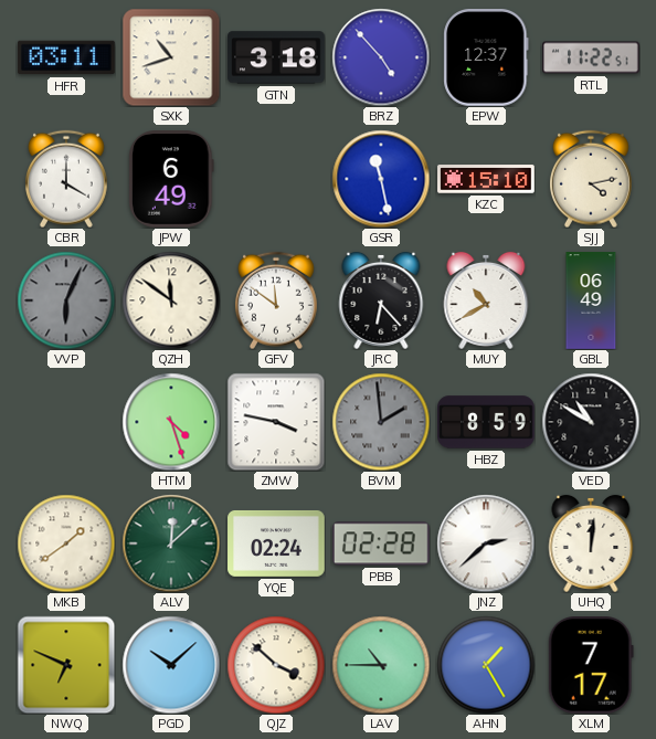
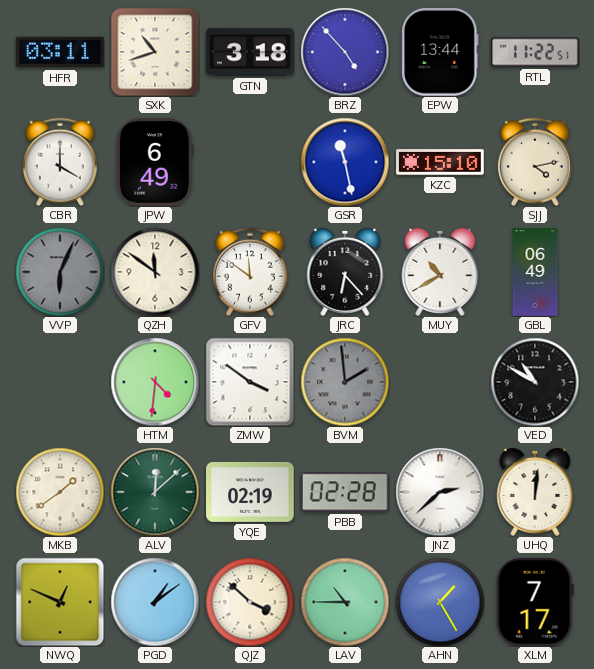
EPW: 12:37 -> 13:44
HTM: 4:27 -> 4:31
ZMW: 3:47 -> 3:51
HBZ: 8:59 -> none
YQE: 02:24 -> 02:19
NWQ: 6:49 -> 12:49
PGD: 10:08 -> 1:09
